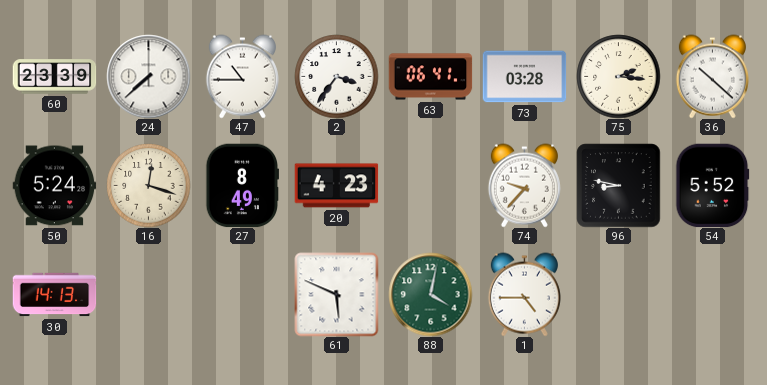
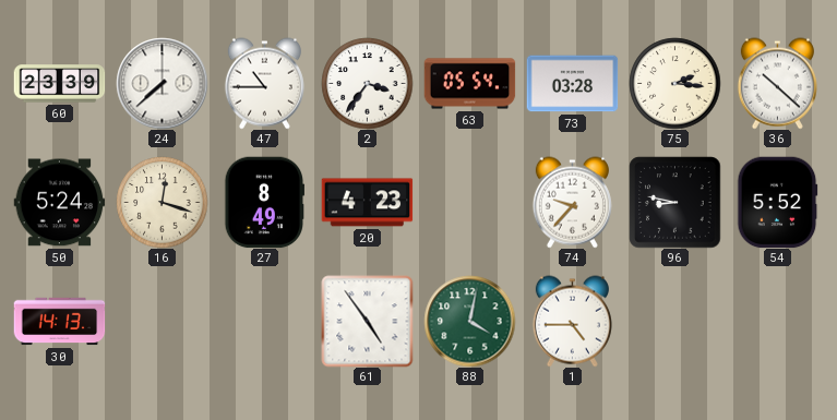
63: 06:41 -> 05:54
61: 5:49 -> 4:54
